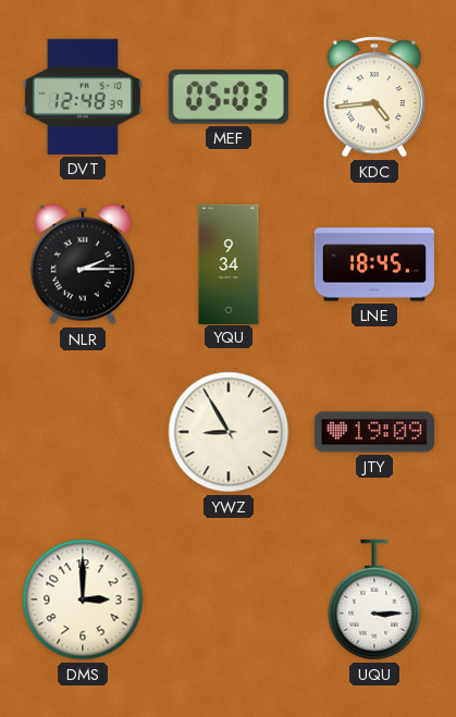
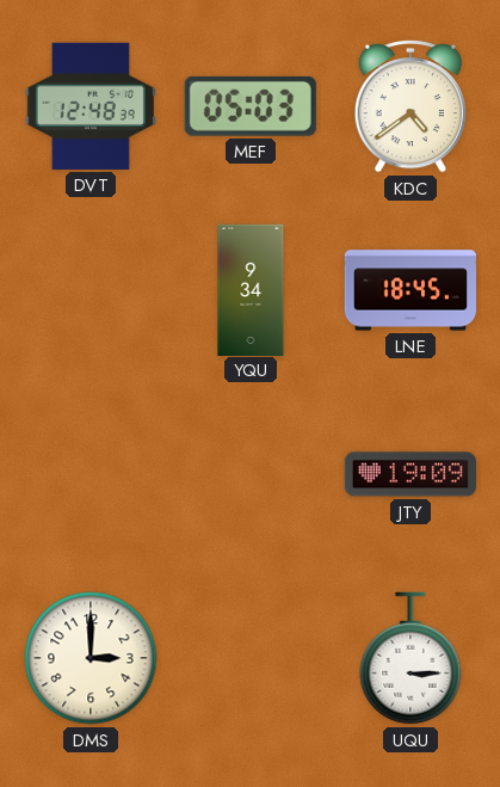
KDC: 4:44 -> 4:39
NLR: 2:15 -> none
YWZ: 8:55 -> none
